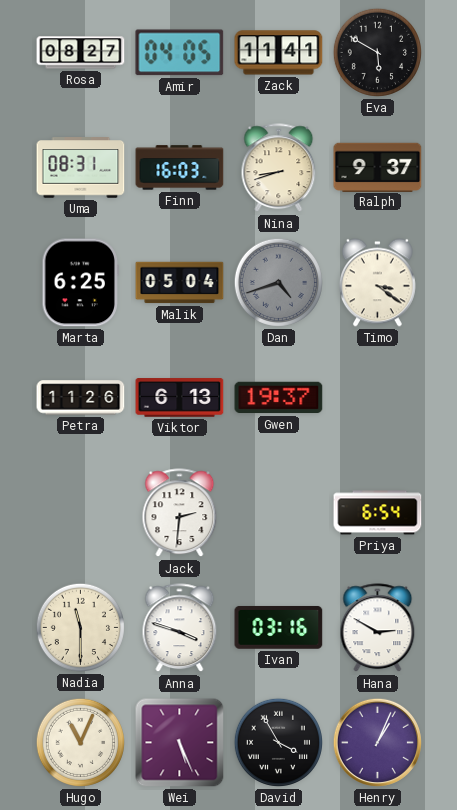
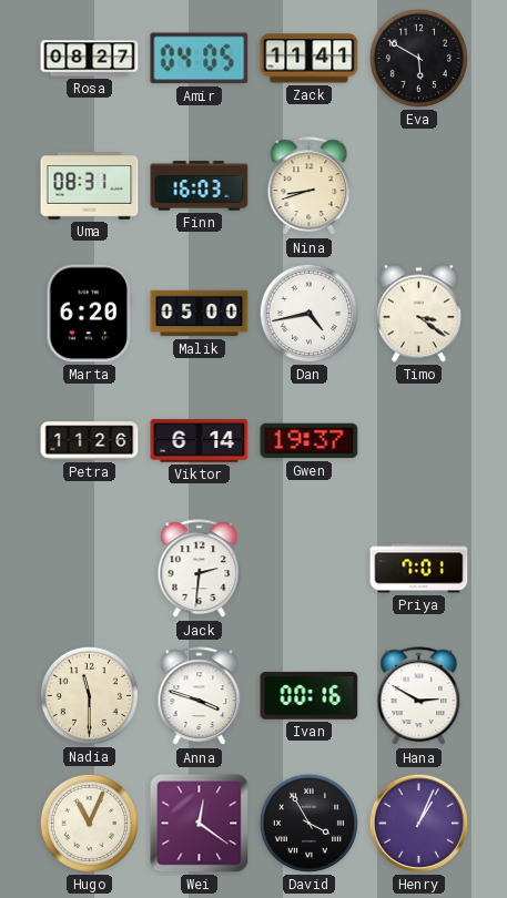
Ralph: 9:37 -> none
Marta: 6:25 -> 6:20
Malik: 05:04 -> 05:00
Dan: 4:42 -> 4:43
Dan dial: grey -> white
Viktor: 6:13 -> 6:14
Priya: 6:54 -> 7:01
Ivan: 03:16 -> 00:16
Wei: 5:26 -> 12:21
